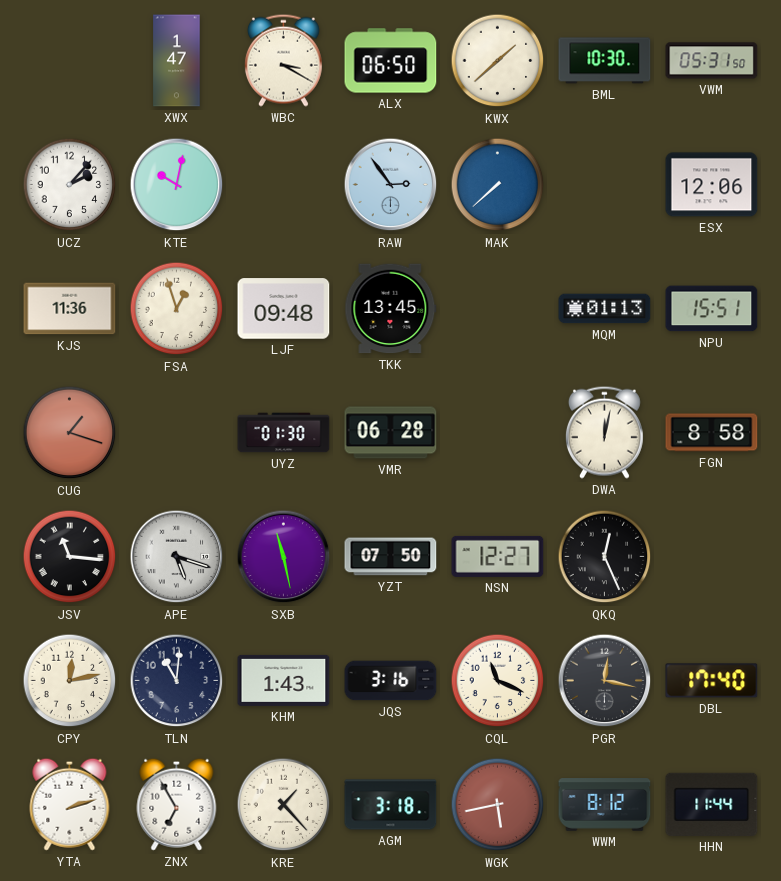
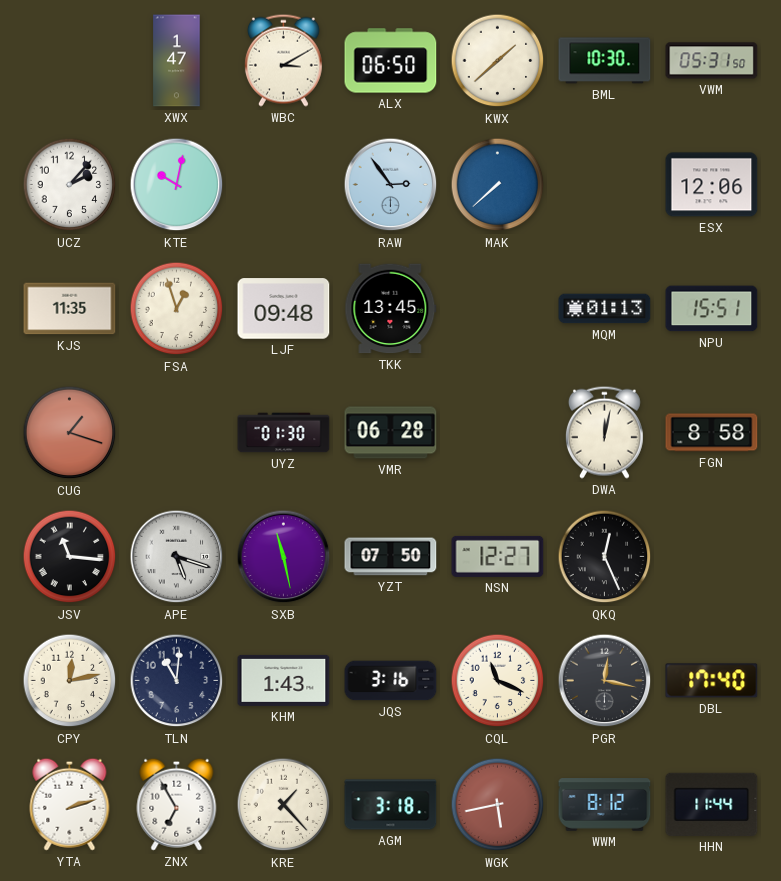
WBC: 3:20 -> 3:10
KJS: 11:36 -> 11:35
